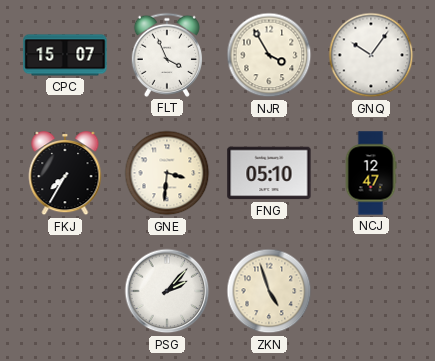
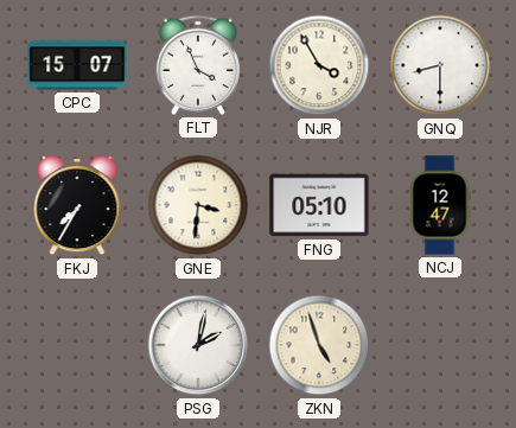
GNQ: 10:06 -> 8:30
PSG: 2:07 -> 2:02
